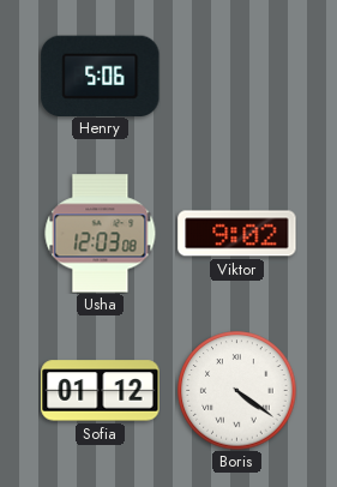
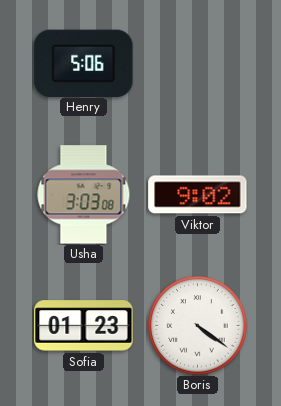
Usha: 12:03 -> 3:03
Sofia: 01:12 -> 01:23
